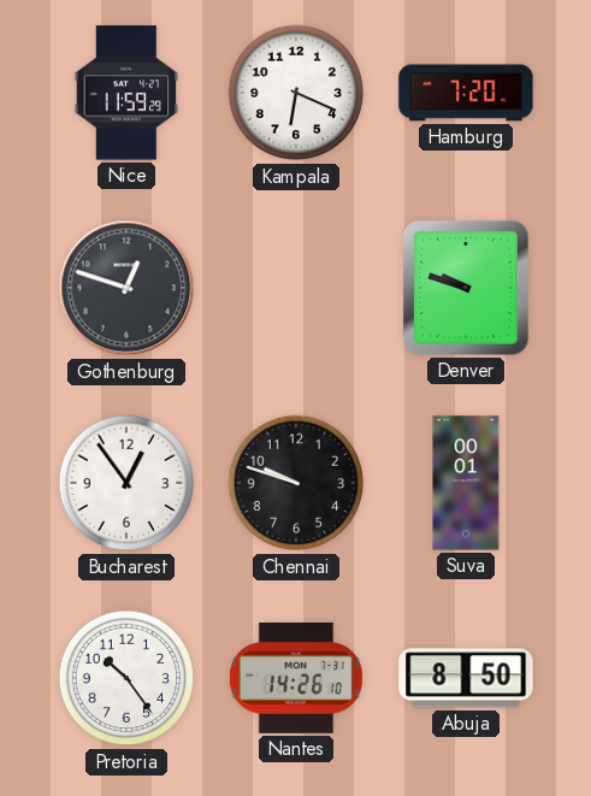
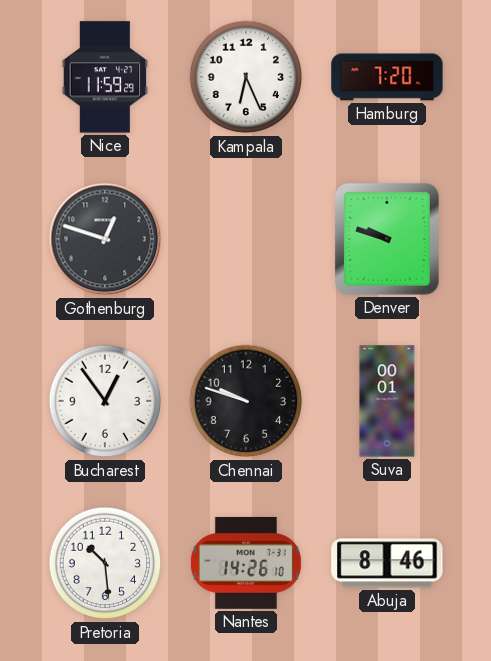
Kampala: 6:19 -> 6:26
Pretoria: 10:24 -> 10:29
Abuja: 8:50 -> 8:46
